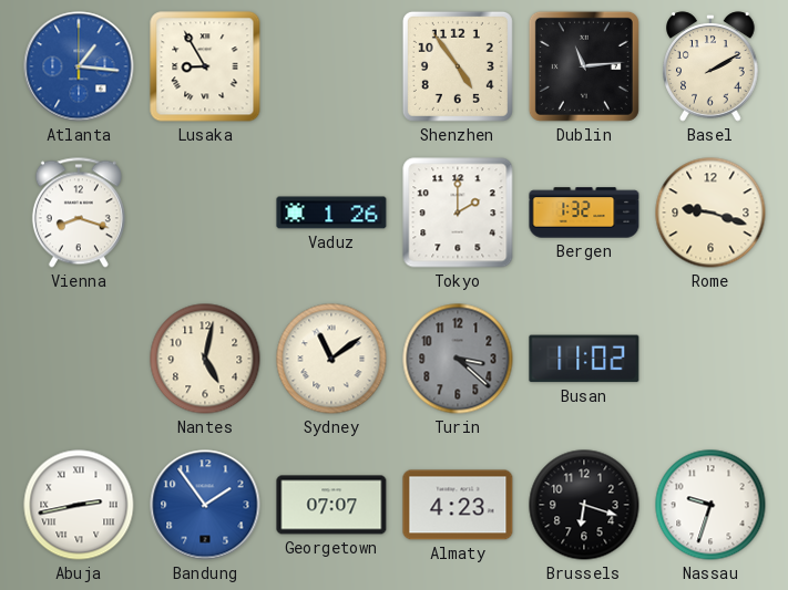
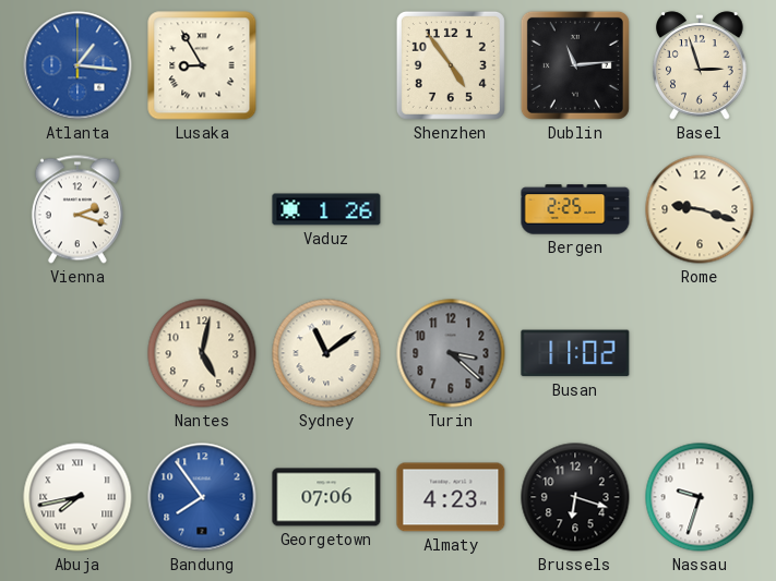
Basel: 2:10 -> 2:57
Vienna: 8:18 -> 2:18
Tokyo: 2:00 -> none
Bergen: 1:32 -> 2:25
Abuja: 2:43 -> 7:43
Bandung: 1:54 -> 7:54
Georgetown: 07:07 -> 07:06
